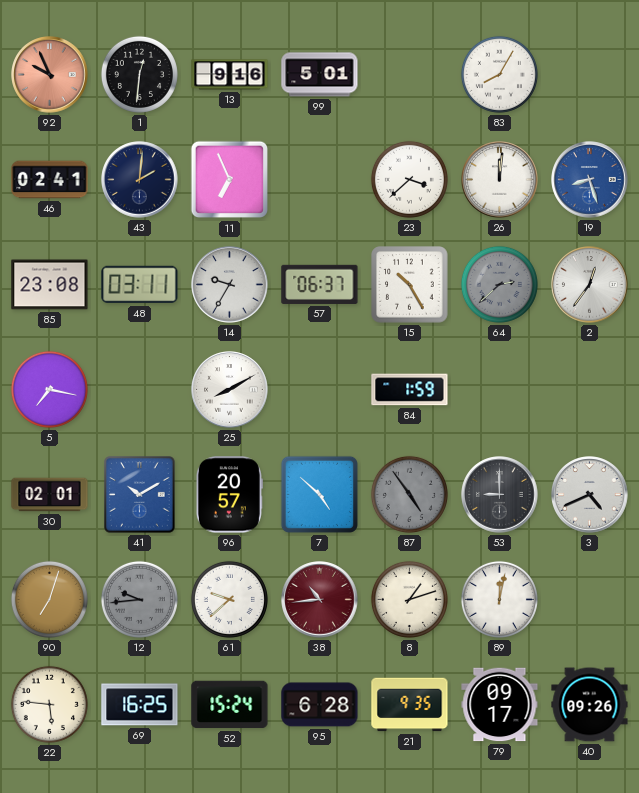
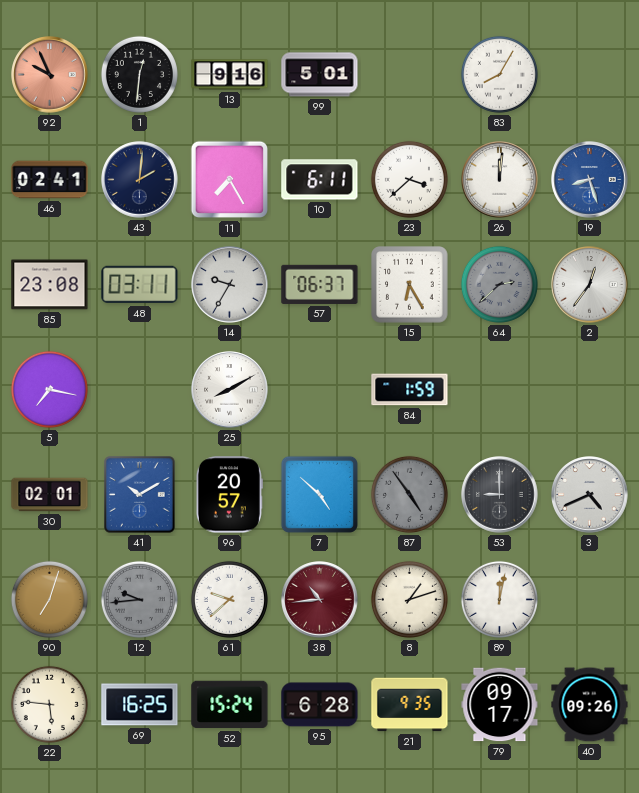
11: 6:56 -> 7:25
10: none -> 6:11
15: 10:25 -> 6:25
